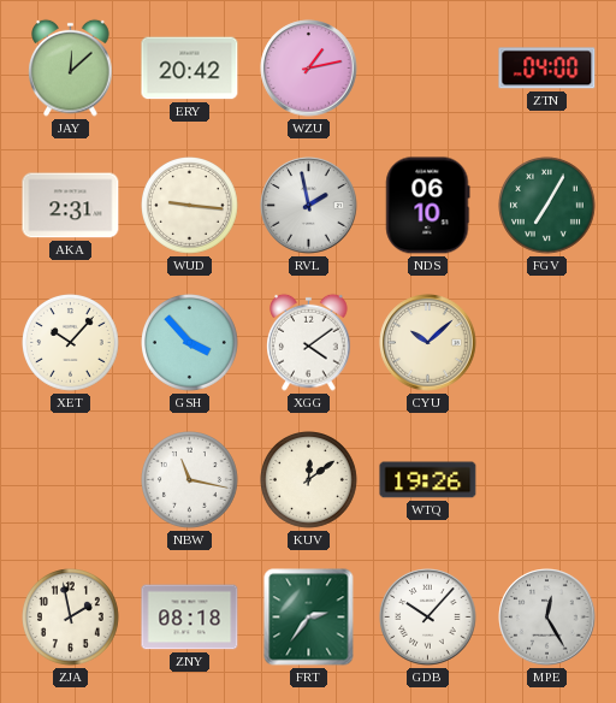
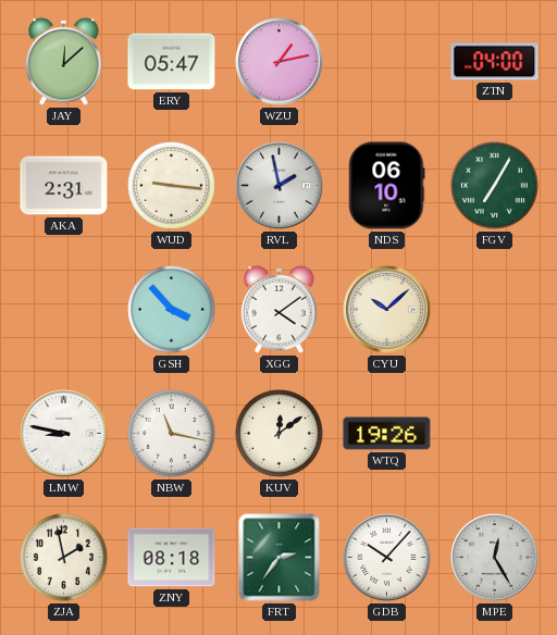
ERY: 20:42 -> 05:47
XET: 10:07 -> none
LMW: none -> 8:47
